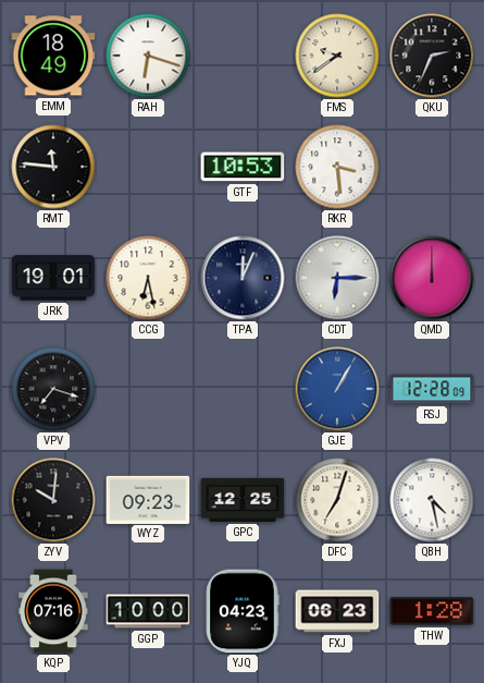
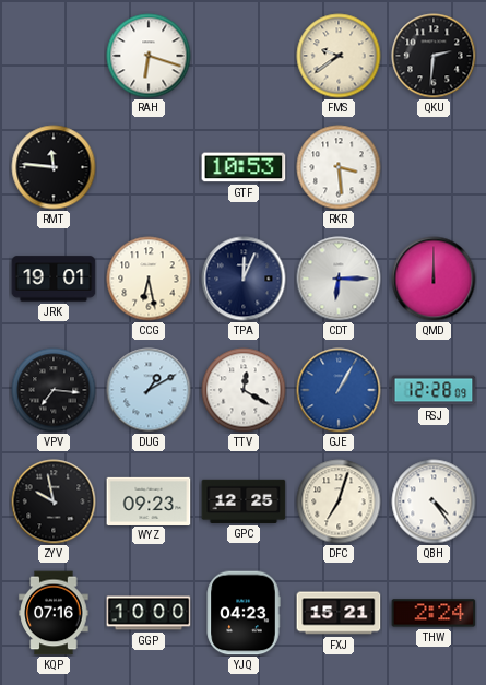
EMM: 18:49 -> none
QKU: 2:34 -> 2:31
VPV: 7:18 -> 7:16
DUG: none -> 1:10
TTV: none -> 12:20
ZYV: 10:01 -> 9:58
QBH: 4:28 -> 4:24
FXJ: 06:23 -> 15:21
THW: 1:28 -> 2:24
